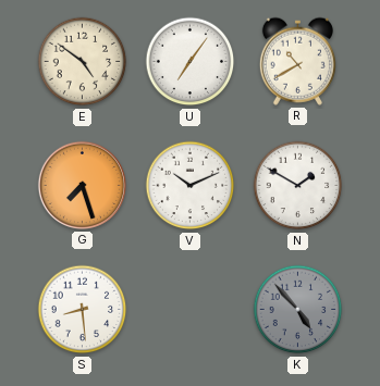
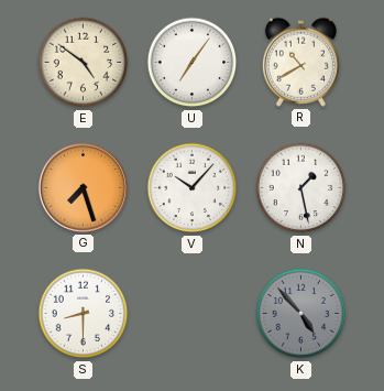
V: 10:11 -> 10:07
N: 1:50 -> 1:28
S: 8:29 -> 8:30
